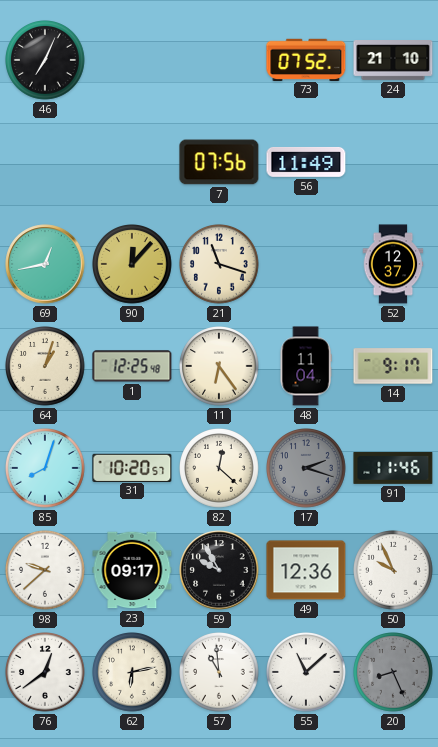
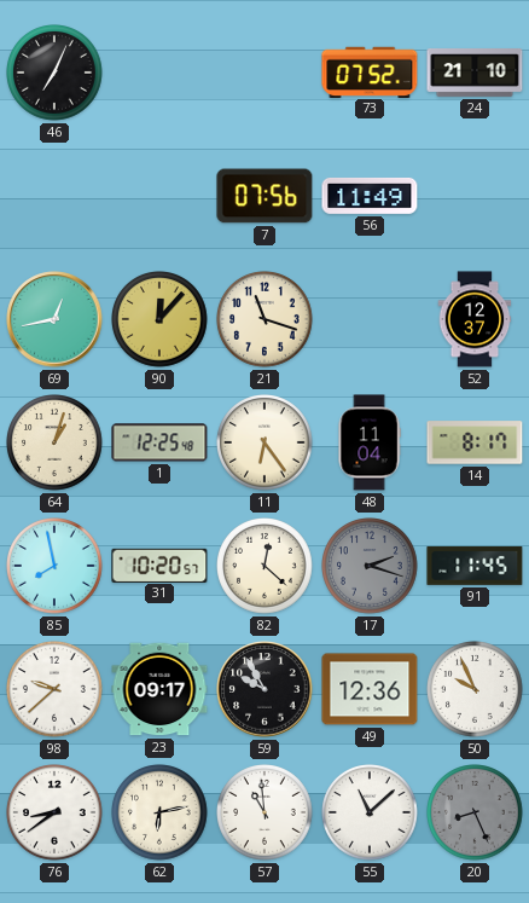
14: 9:17 -> 8:17
85: 8:03 -> 7:58
91: 11:46 -> 11:45
76: 12:39 -> 8:39
